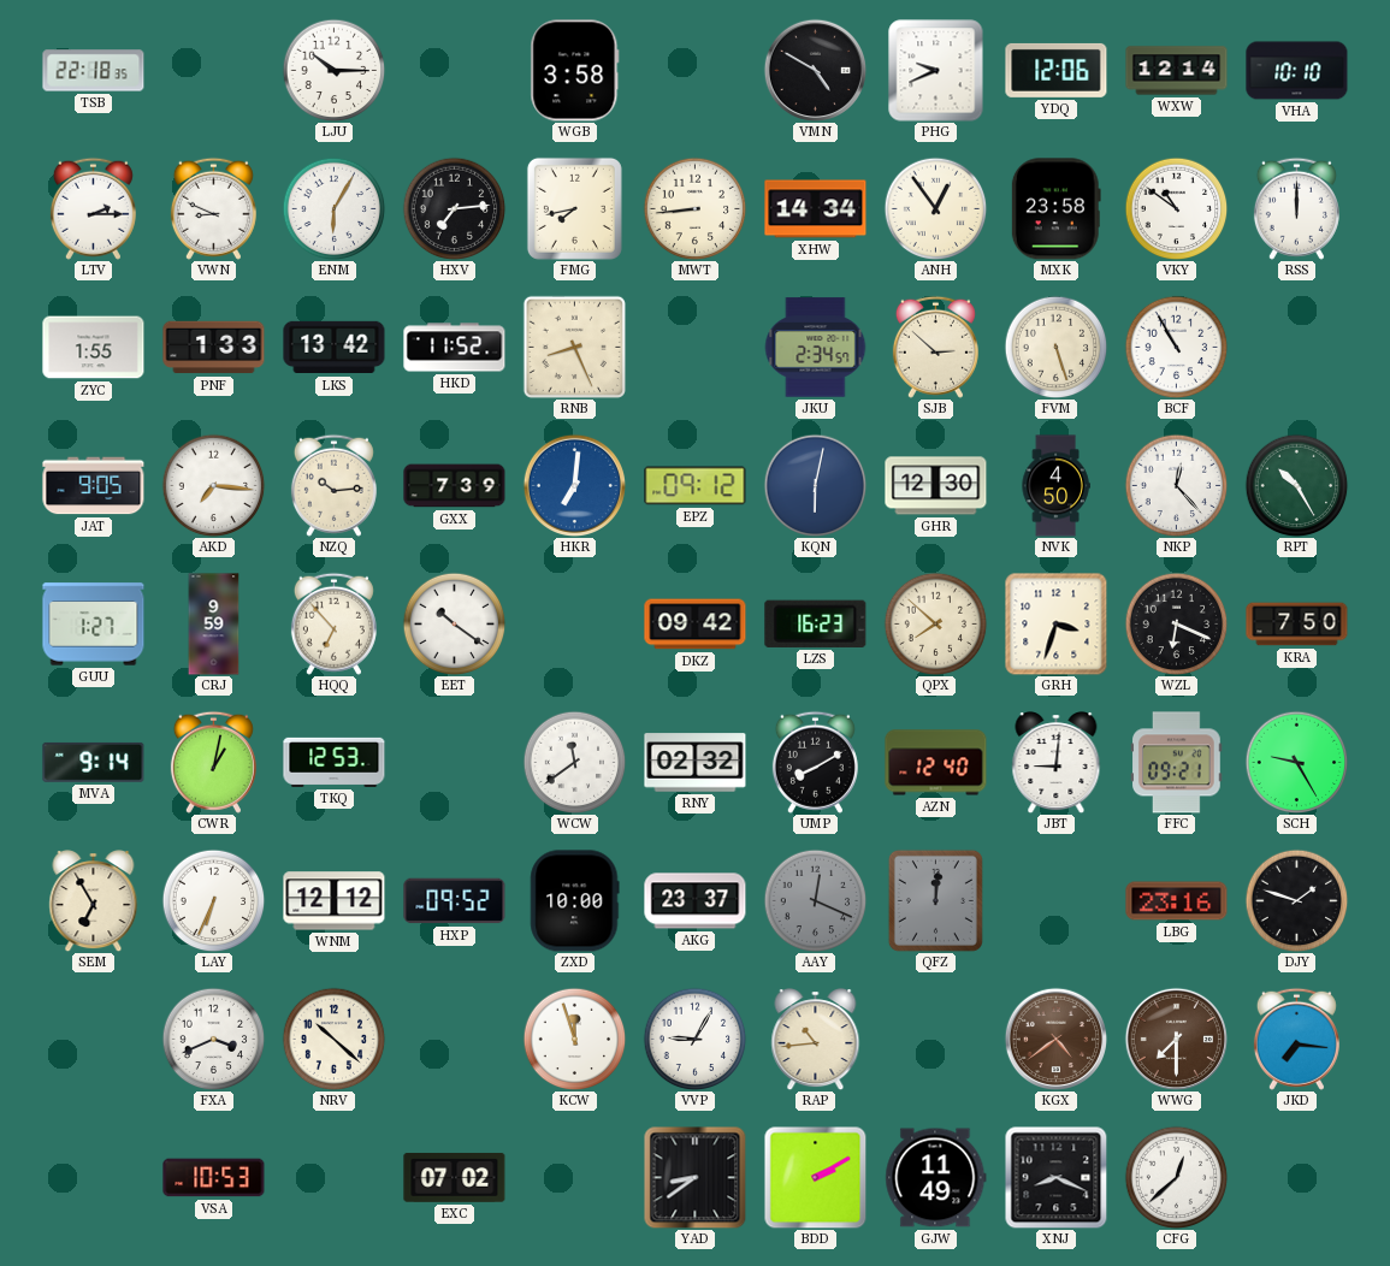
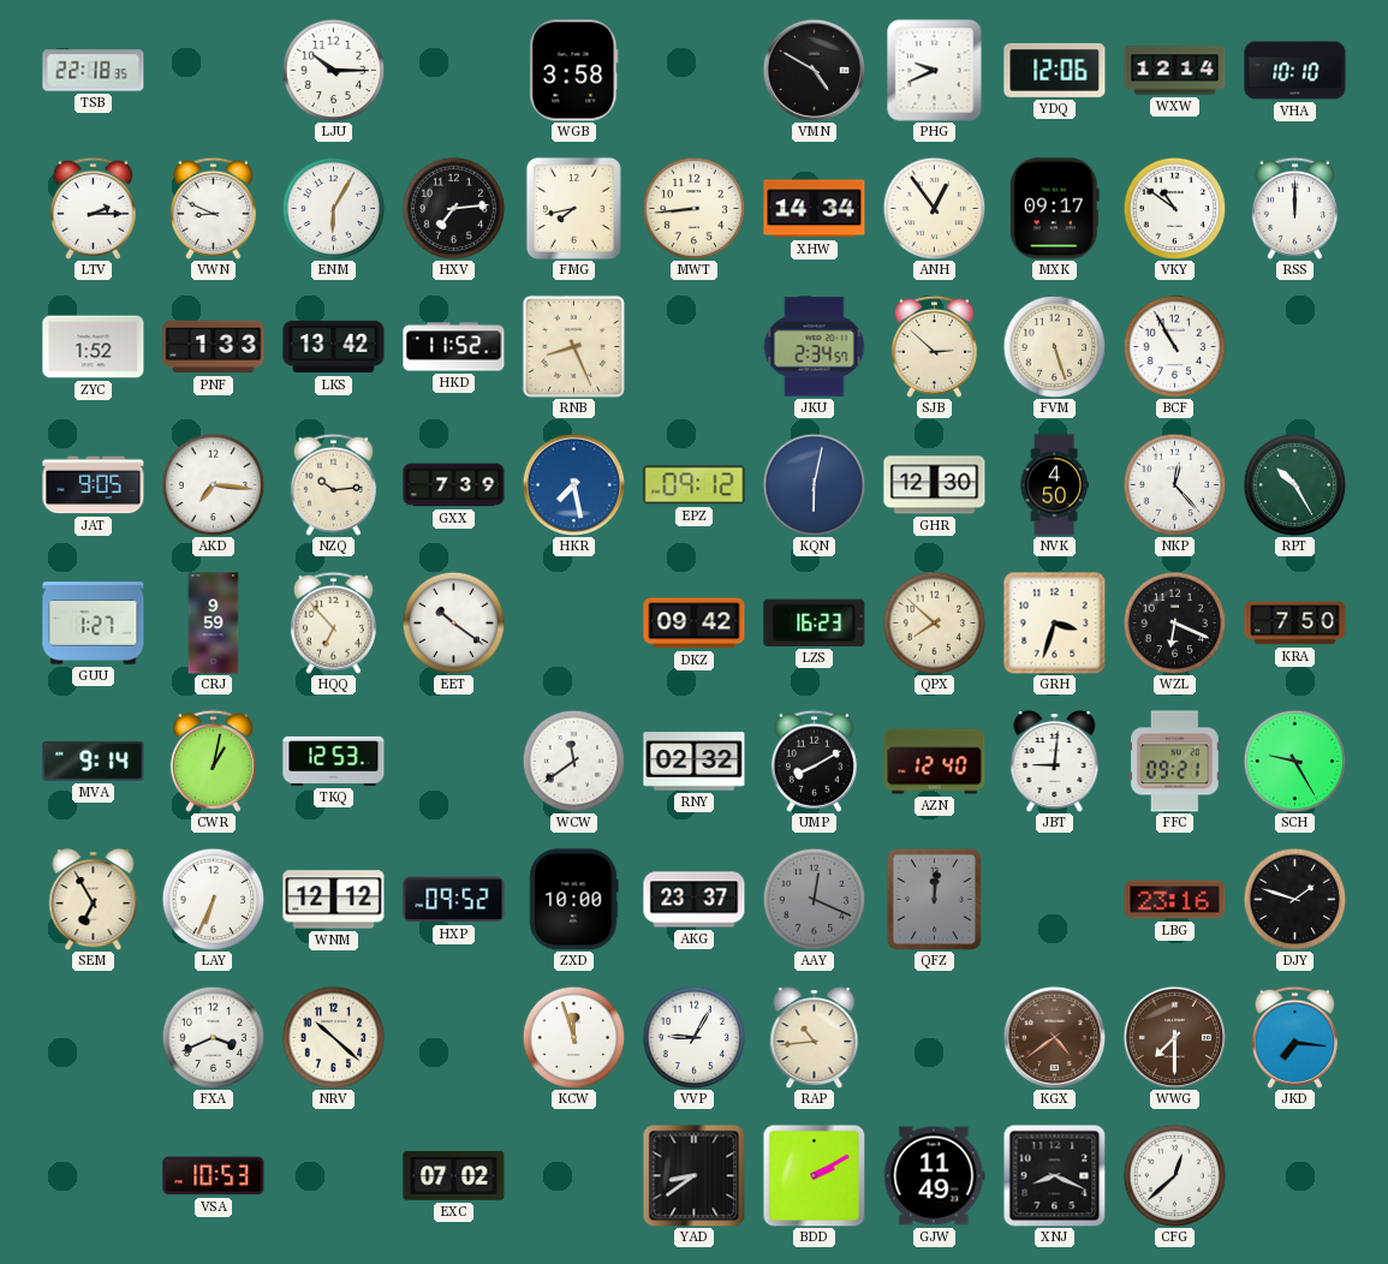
MXK: 23:58 -> 09:17
ZYC: 1:55 -> 1:52
HKR: 7:01 -> 7:28
